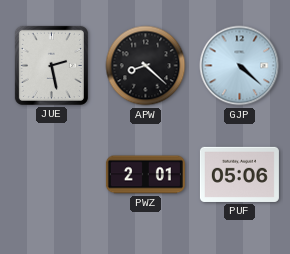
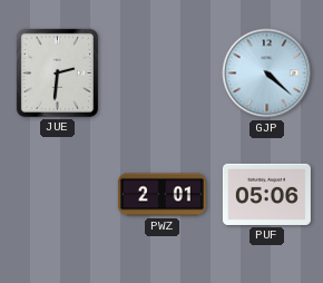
JUE: 2:28 -> 2:31
APW: 8:22 -> none
